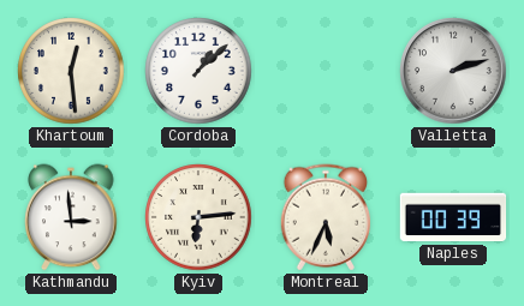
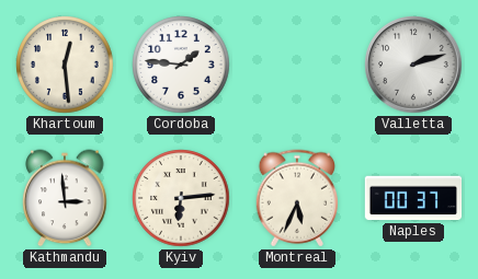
Cordoba: 1:08 -> 1:46
Naples: 00:39 -> 00:37
